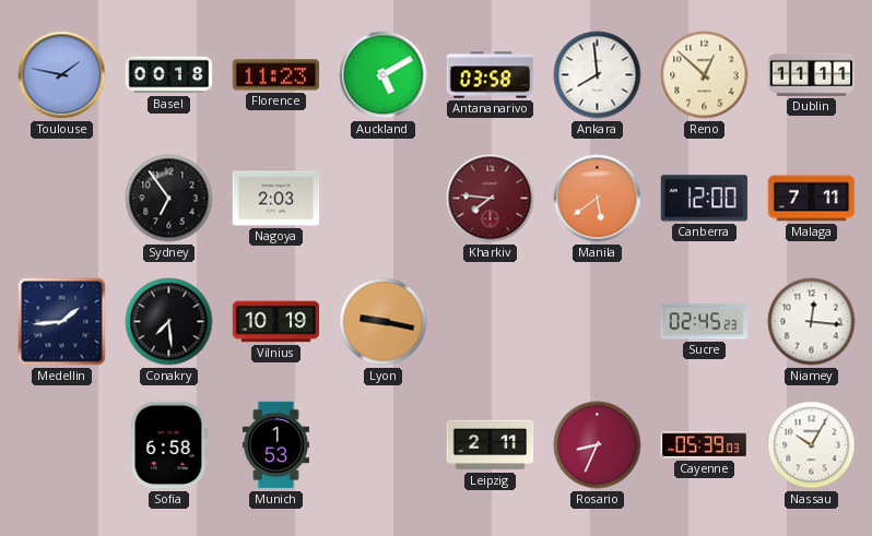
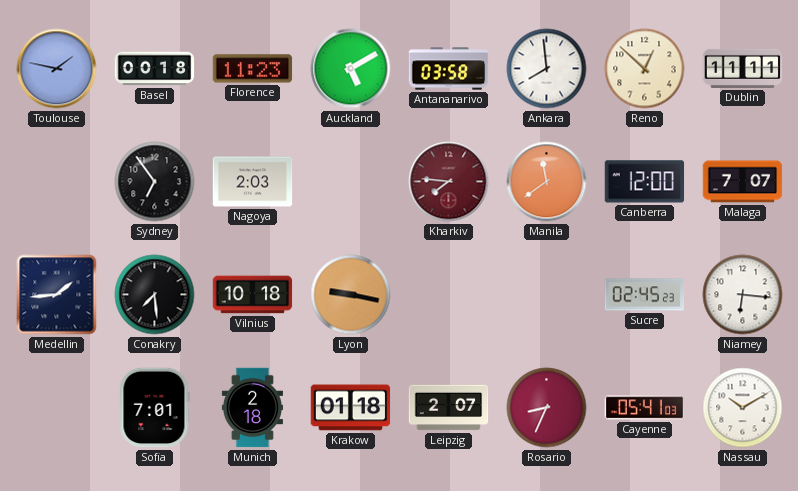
Manila: 5:39 -> 11:39
Malaga: 7:11 -> 7:07
Vilnius: 10:19 -> 10:18
Niamey: 12:16 -> 6:16
Sofia: 6:58 -> 7:01
Munich: 1:53 -> 2:18
Krakow: none -> 01:18
Leipzig: 2:11 -> 2:07
Cayenne: 05:39 -> 05:41
Nassau: 10:05 -> 10:10
